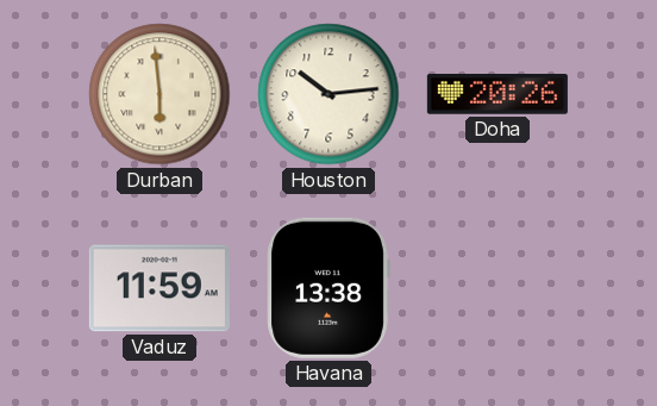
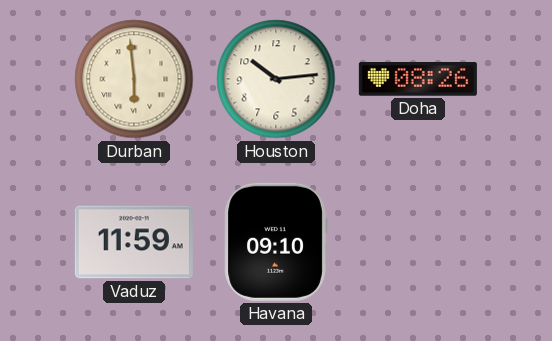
Doha: 20:26 -> 08:26
Havana: 13:38 -> 09:10
